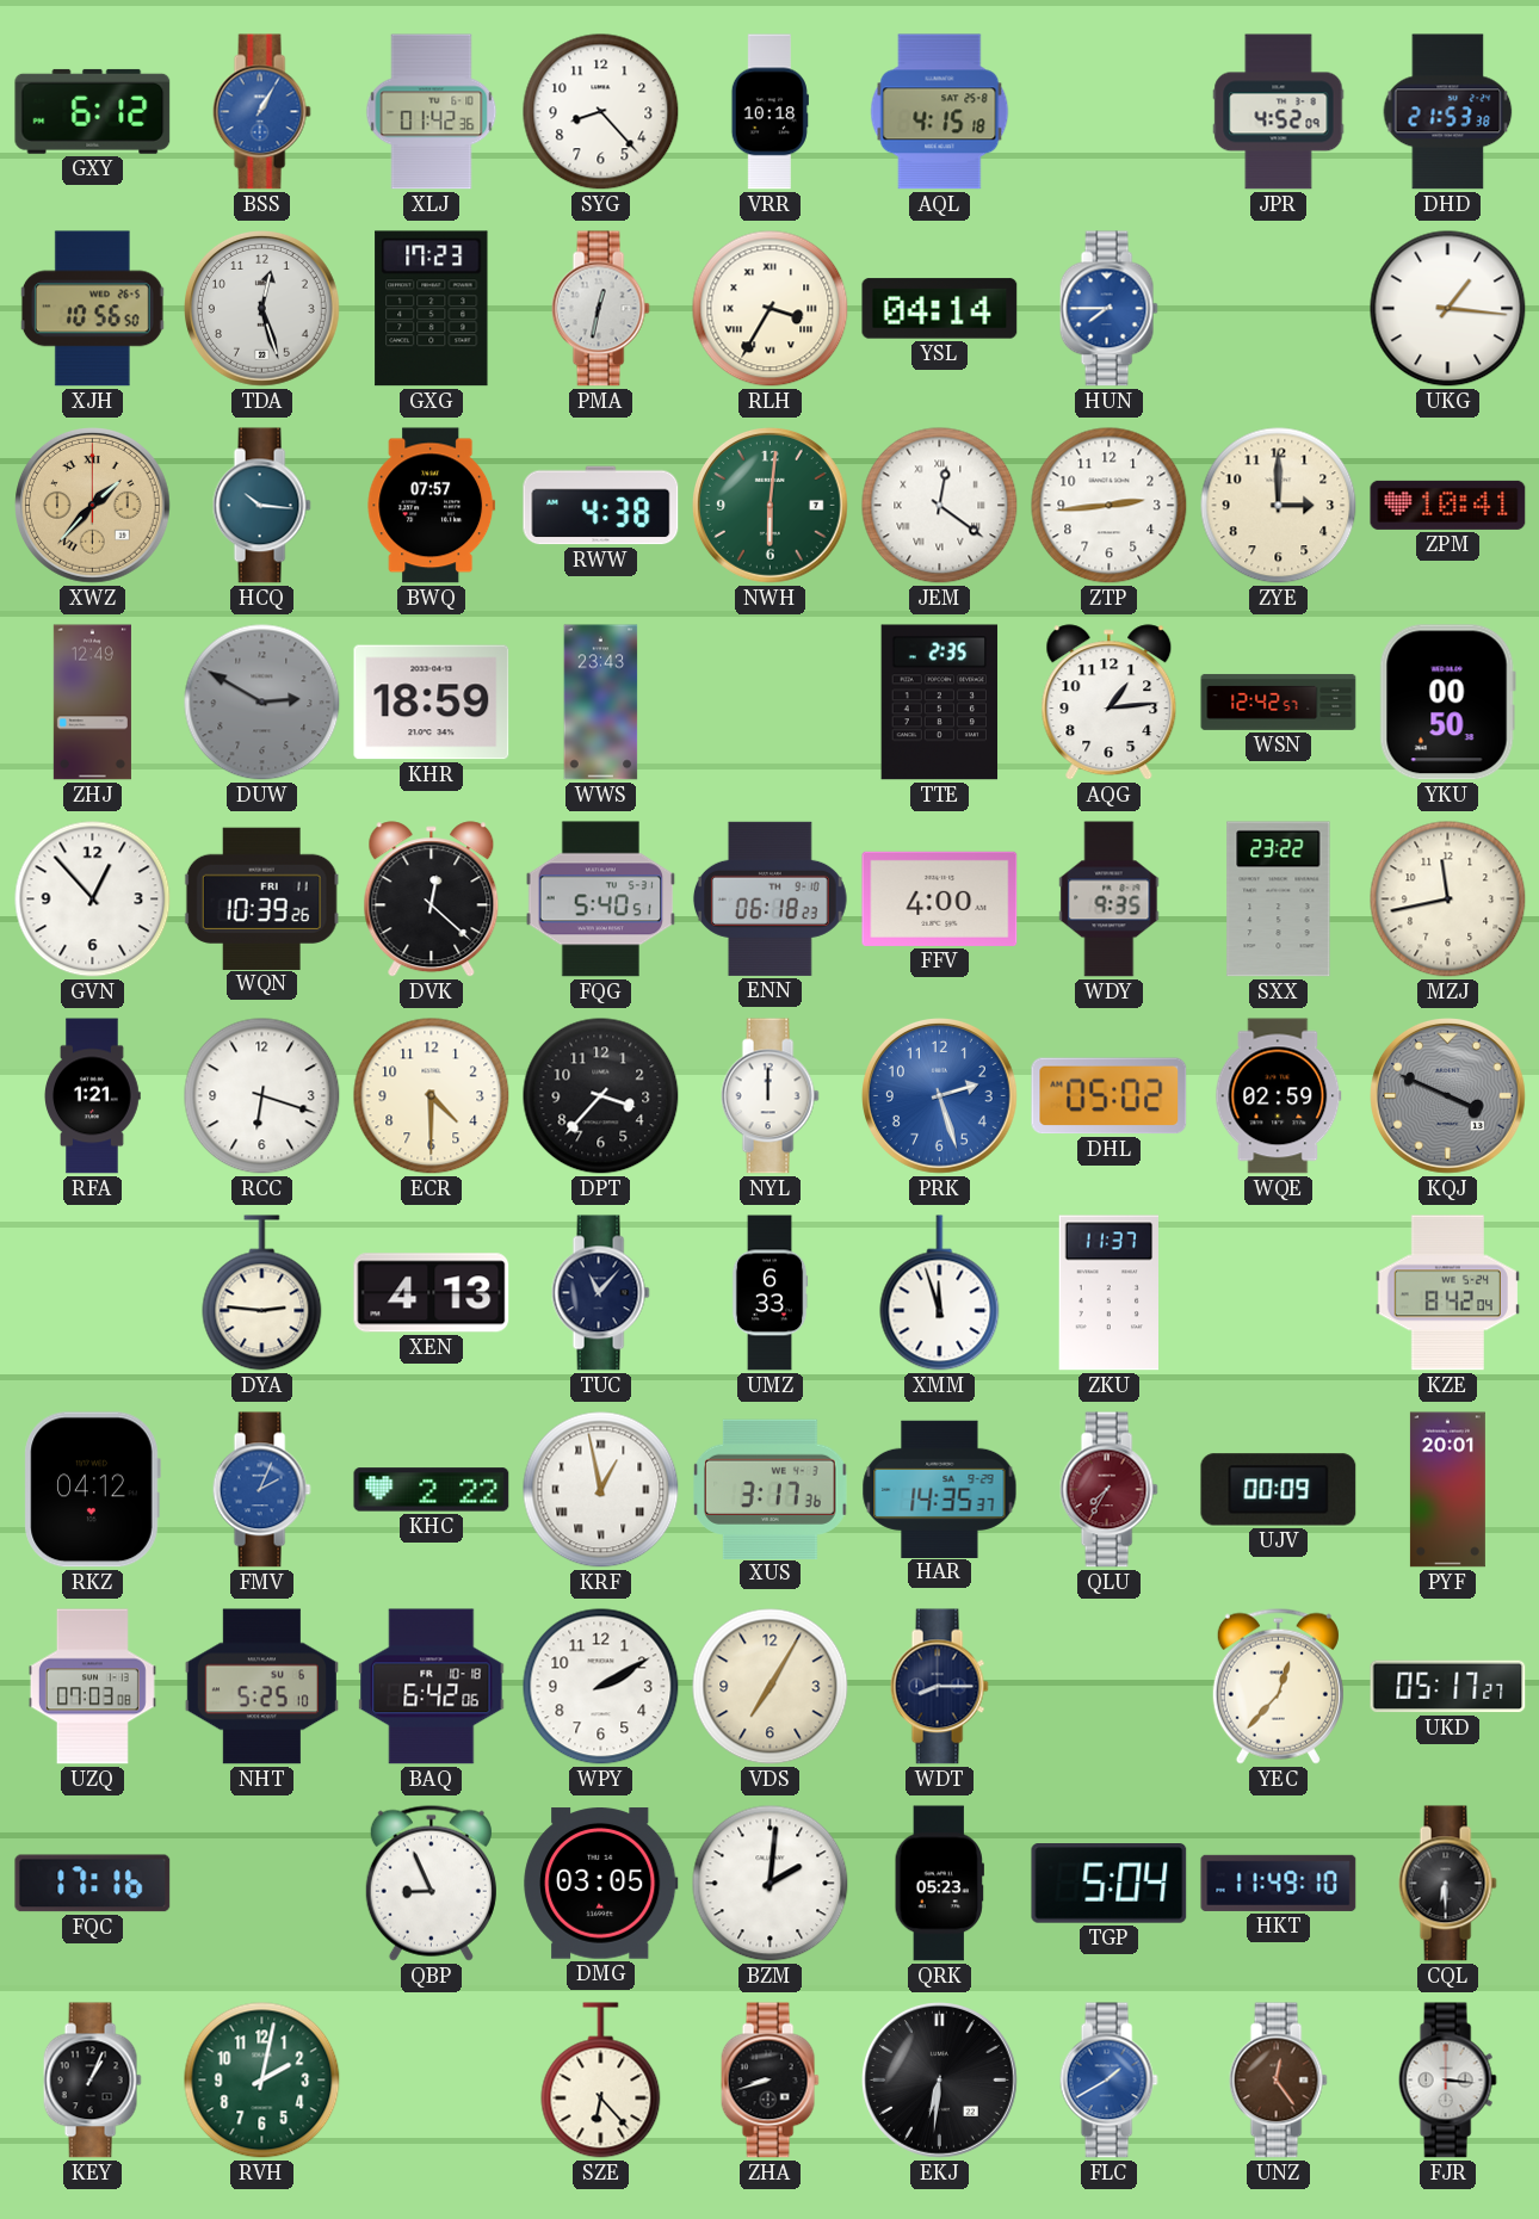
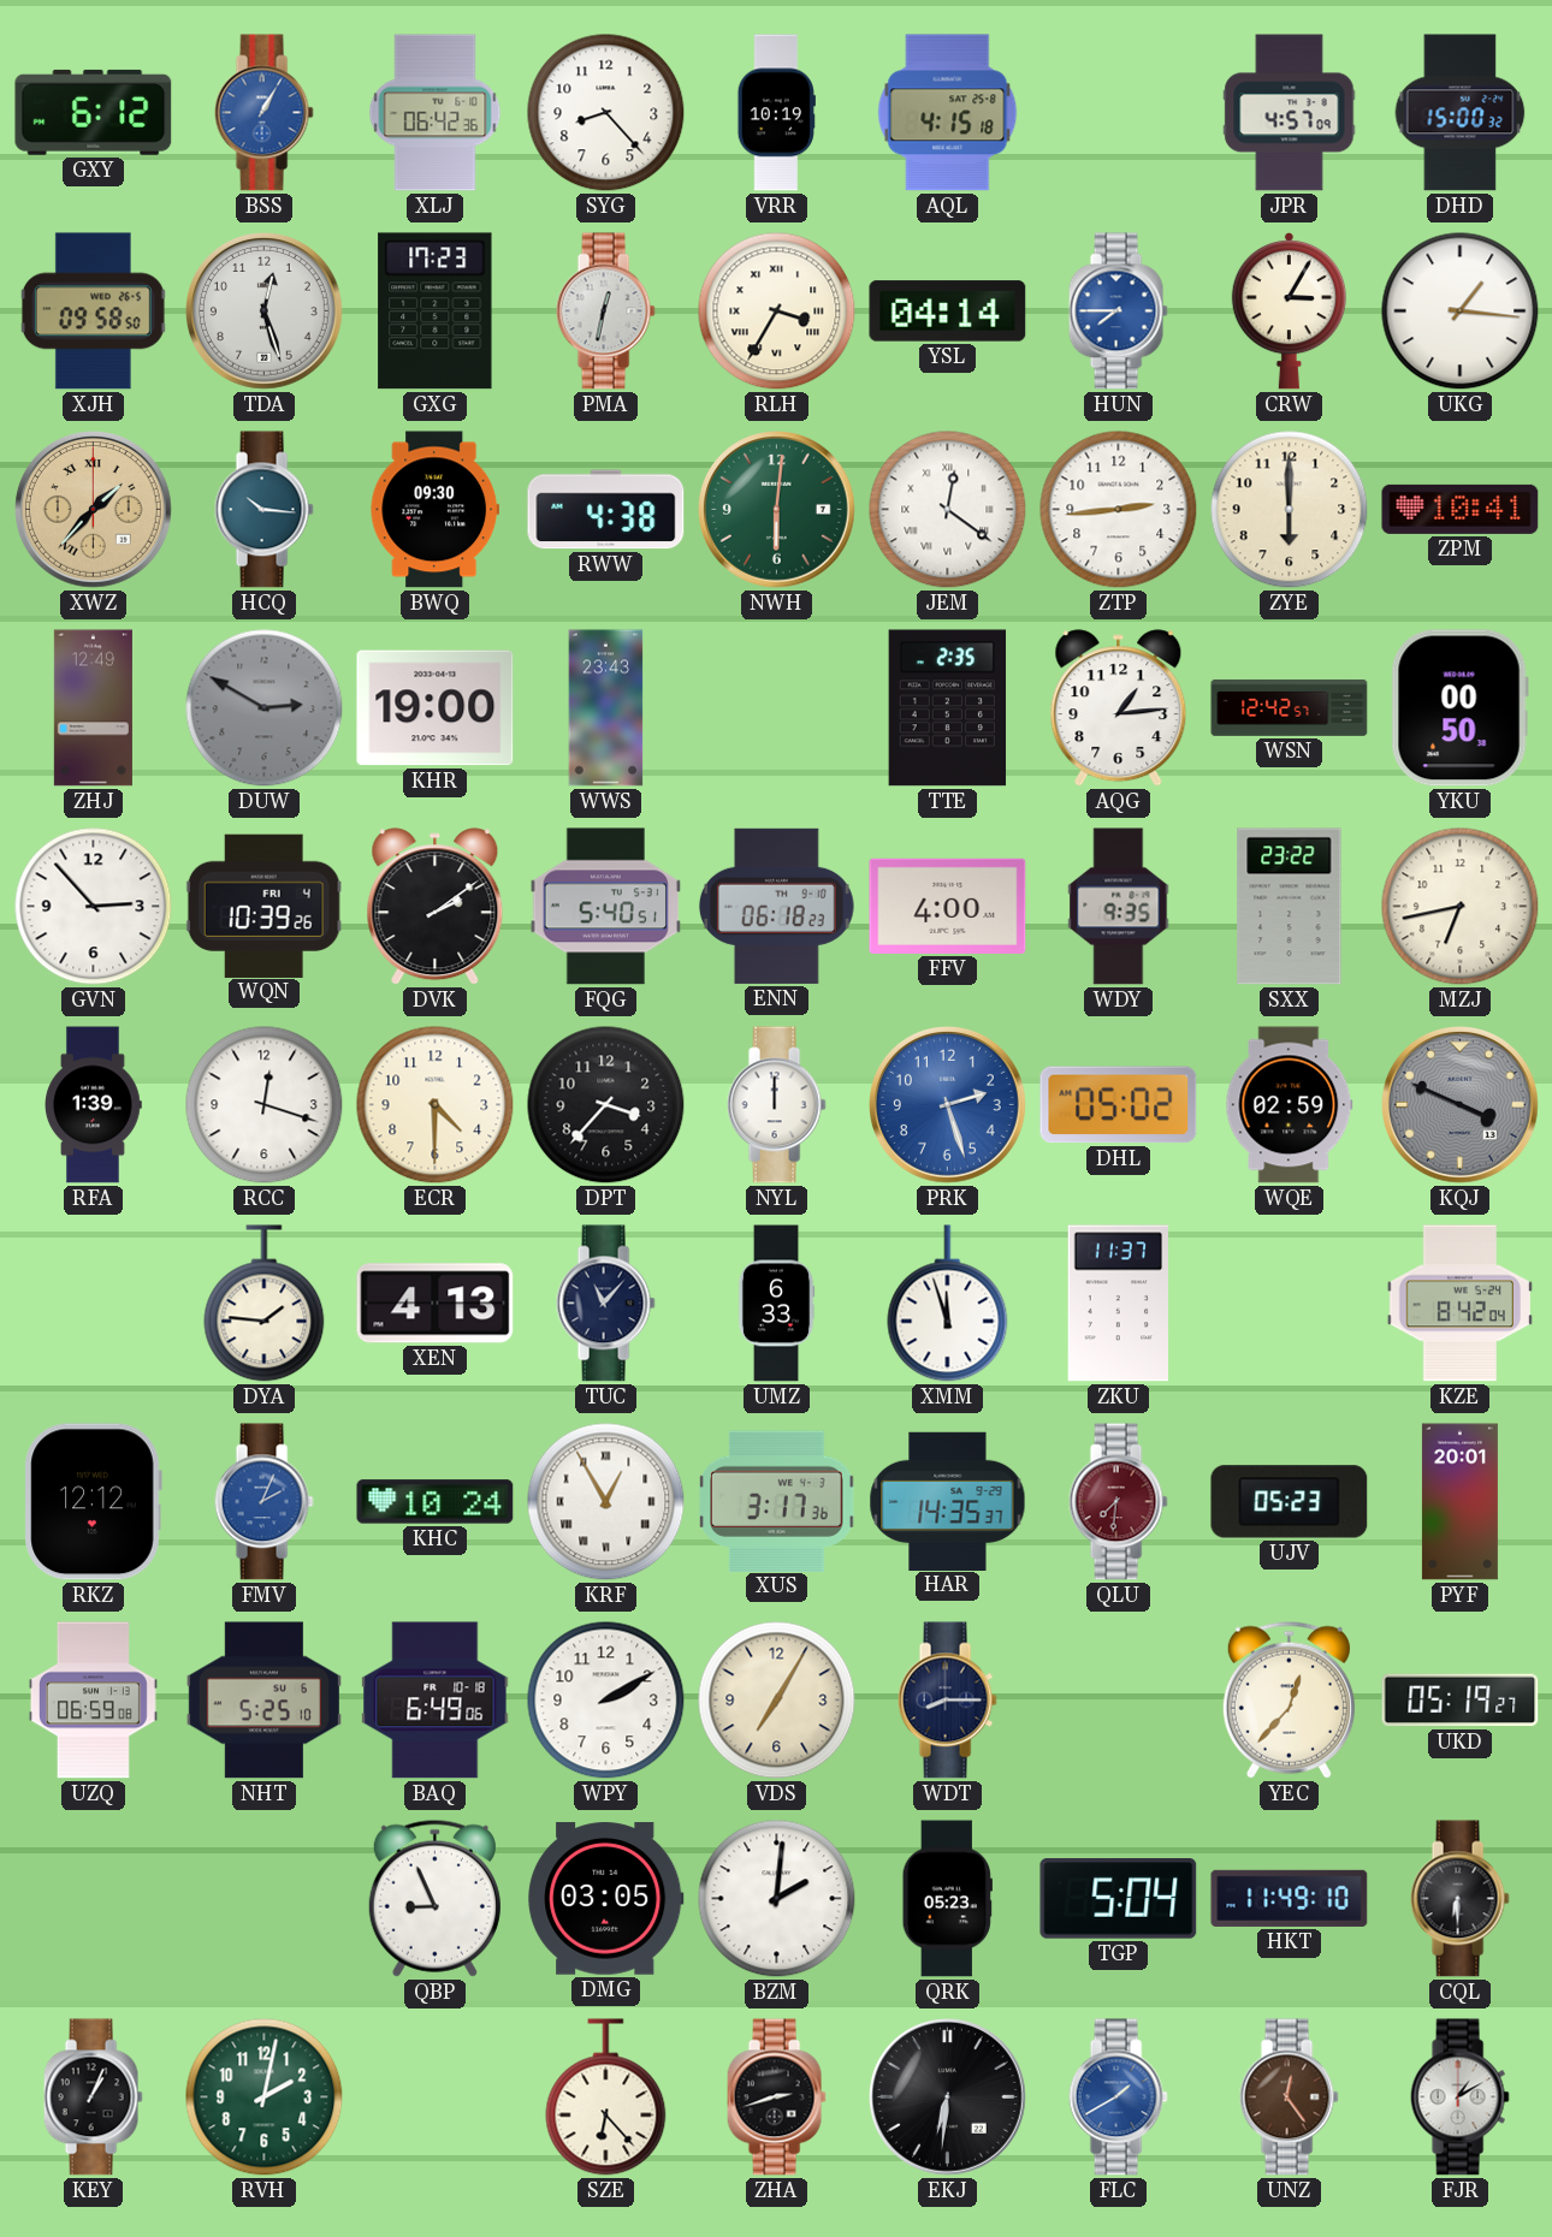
XLJ: 01:42 -> 06:42
VRR: 10:18 -> 10:19
JPR: 4:52 -> 4:57
DHD: 21:53 -> 15:00
XJH: 10:56 -> 09:58
CRW: none -> 3:05
BWQ: 07:57 -> 09:30
ZYE: 3:00 -> 6:00
KHR: 18:59 -> 19:00
GVN: 12:53 -> 2:53
WQN date: FRI 11 -> FRI 4
DVK: 12:22 -> 2:09
MZJ: 11:43 -> 6:43
RFA: 1:21 -> 1:39
RCC: 6:18 -> 12:18
DYA: 2:46 -> 1:46
RKZ: 04:12 -> 12:12
KHC: 2:22 -> 10:24
KRF: 12:58 -> 12:55
QLU: 7:35 -> 7:31
UJV: 00:09 -> 05:23
UZQ: 07:03 -> 06:59
BAQ: 6:42 -> 6:49
UKD: 05:17 -> 05:19
FQC: 17:16 -> none
ZHA: 8:42 -> 2:42
FJR: 3:16 -> 1:10
